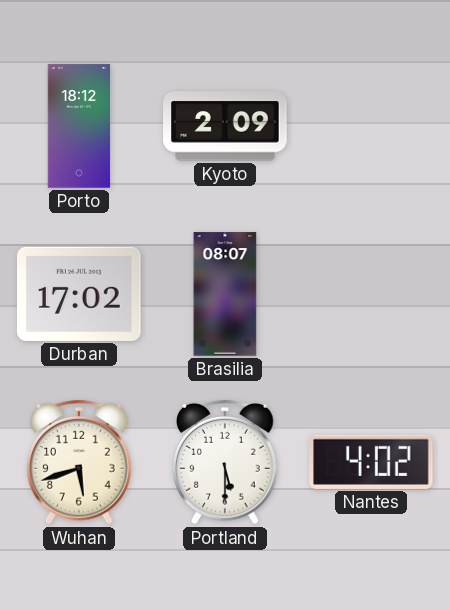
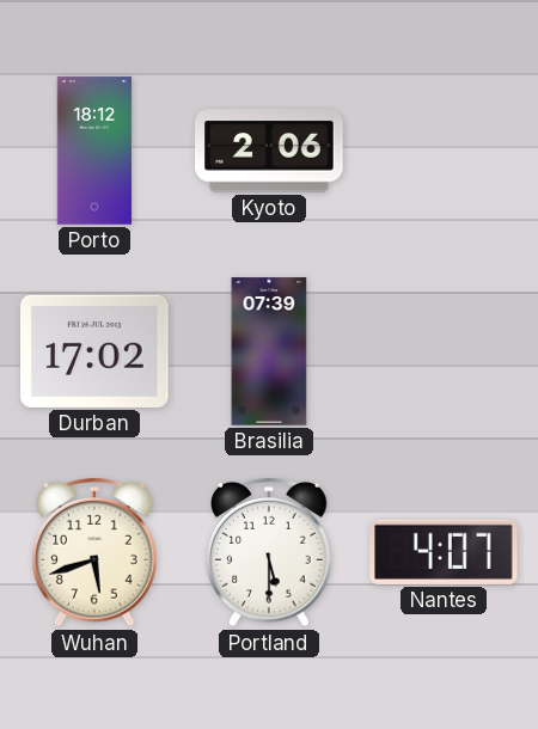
Kyoto: 2:09 -> 2:06
Brasilia: 08:07 -> 07:39
Nantes: 4:02 -> 4:07
